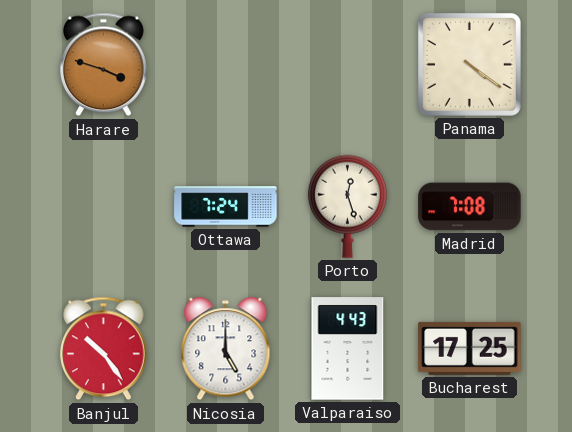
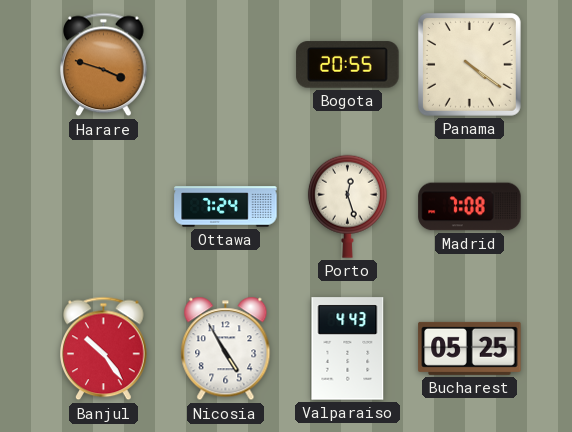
Bogota: none -> 20:55
Nicosia: 5:00 -> 4:55
Bucharest: 17:25 -> 05:25
